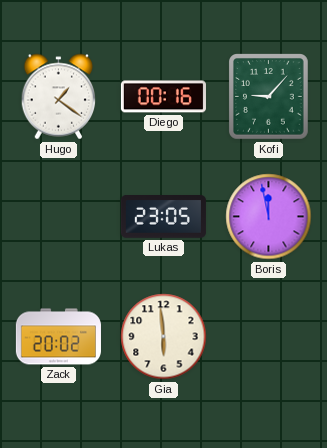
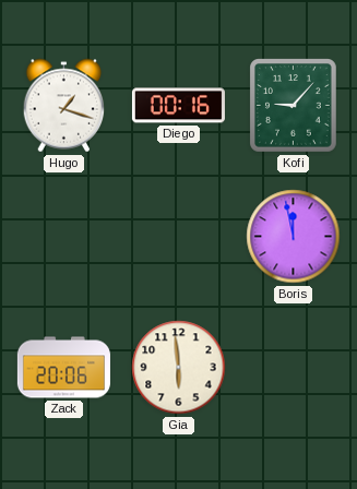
Hugo: 1:21 -> 1:18
Lukas: 23:05 -> none
Zack: 20:02 -> 20:06
